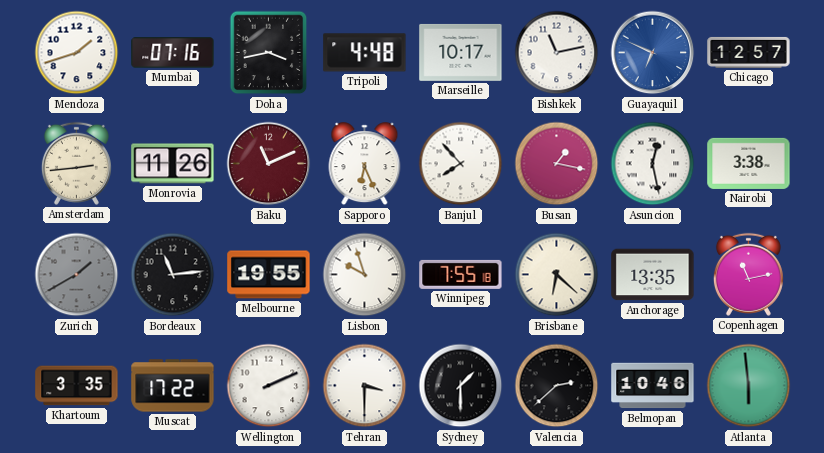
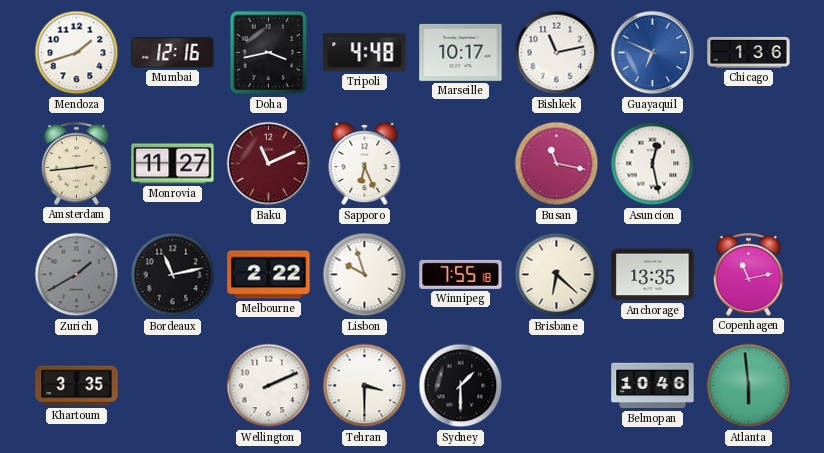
Mumbai: 07:16 -> 12:16
Chicago: 12:57 -> 1:36
Monrovia: 11:26 -> 11:27
Banjul: 7:53 -> none
Busan: 1:17 -> 11:17
Nairobi: 3:38 -> none
Bordeaux: 11:14 -> 11:13
Melbourne: 19:55 -> 2:22
Muscat: 17:22 -> none
Valencia: 2:38 -> none
